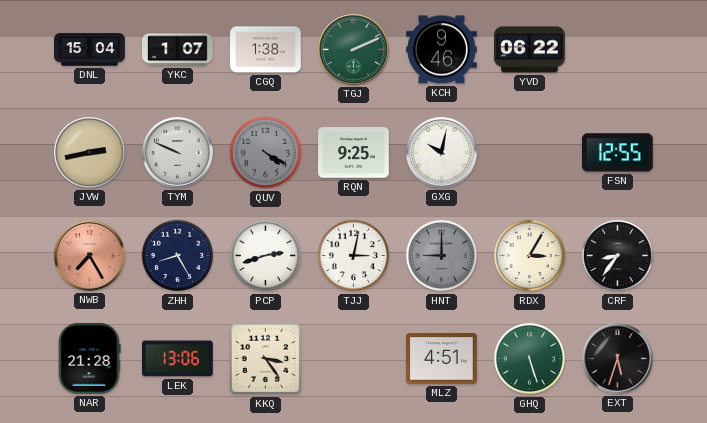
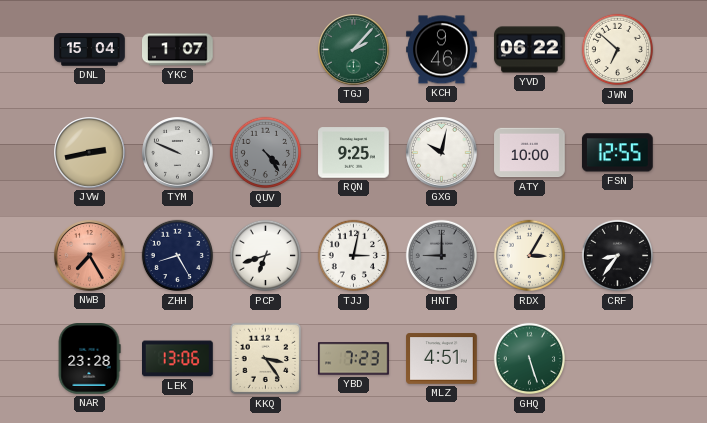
CGQ: 1:38 -> none
TGJ: 2:11 -> 2:07
JWN: none -> 6:52
QUV: 4:20 -> 4:24
ATY: none -> 10:00
PCP: 2:42 -> 6:42
NAR: 21:28 -> 23:28
YBD: none -> 7:23
EXT: 5:33 -> none
